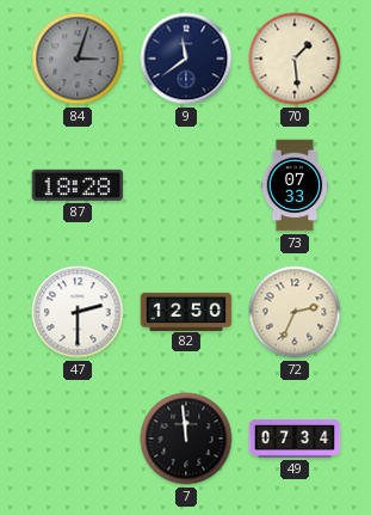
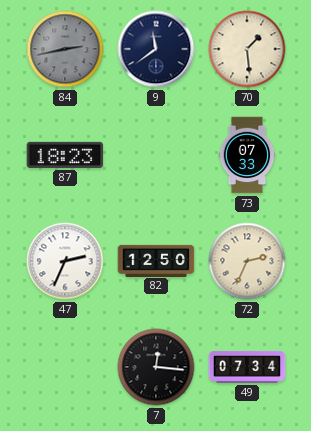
84: 3:03 -> 2:43
87: 18:28 -> 18:23
47: 2:30 -> 2:34
7: 11:59 -> 12:16
